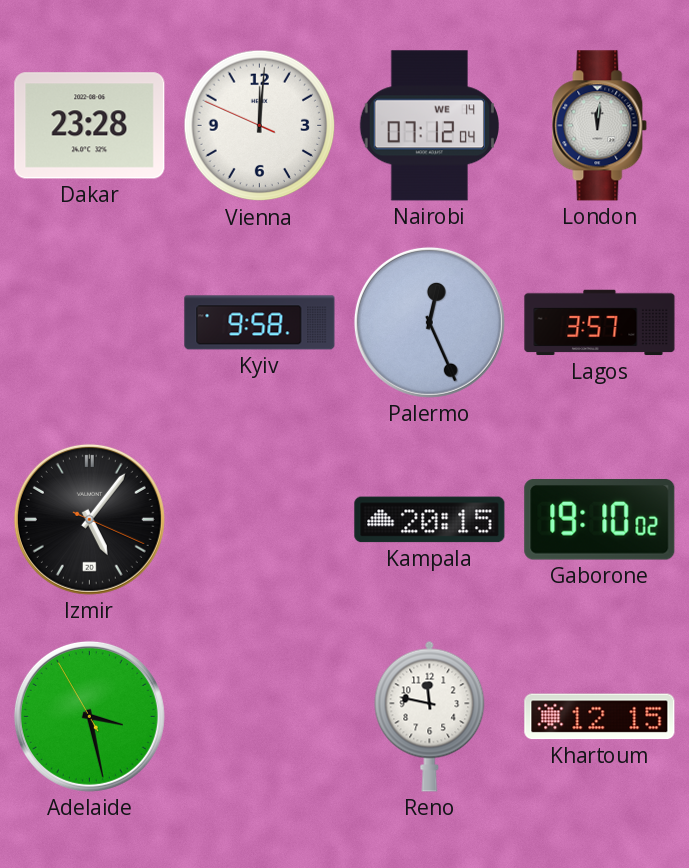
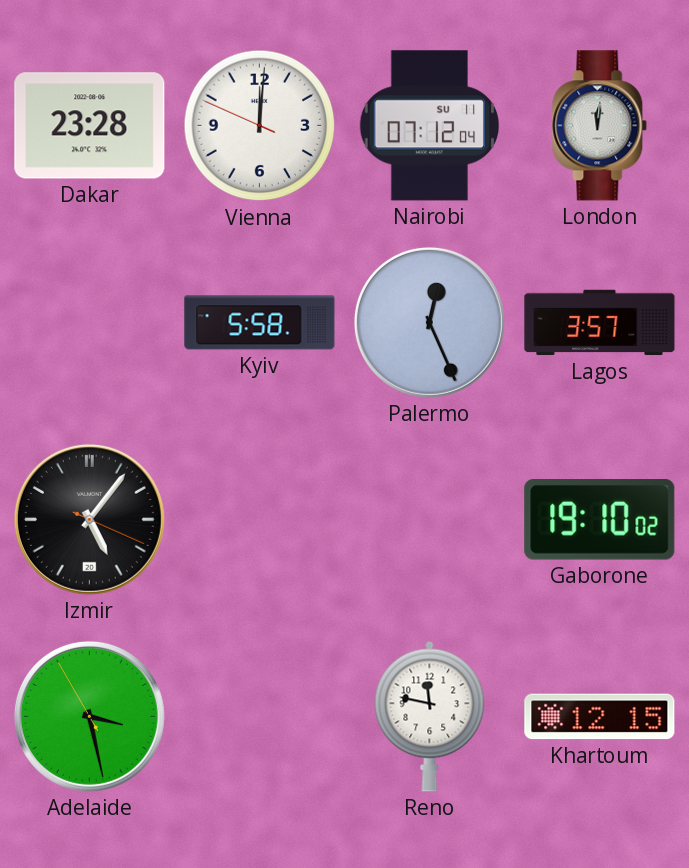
Nairobi date: WE 14 -> SU 11
Kyiv: 9:58 -> 5:58
Kampala: 20:15 -> none
